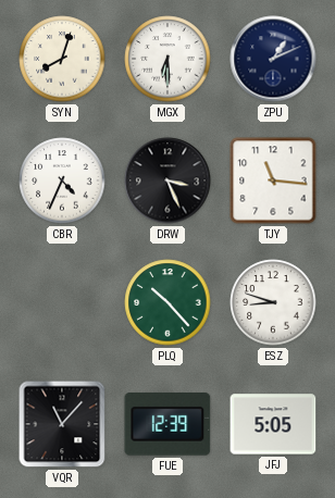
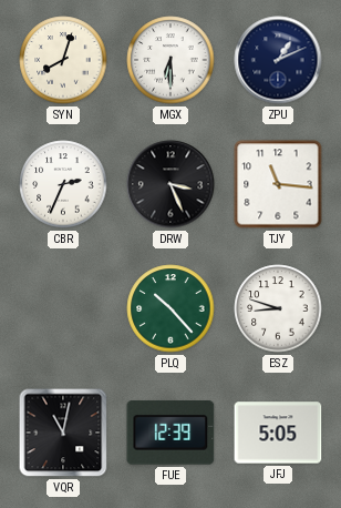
CBR: 4:34 -> 2:34
VQR: 11:07 -> 11:02
